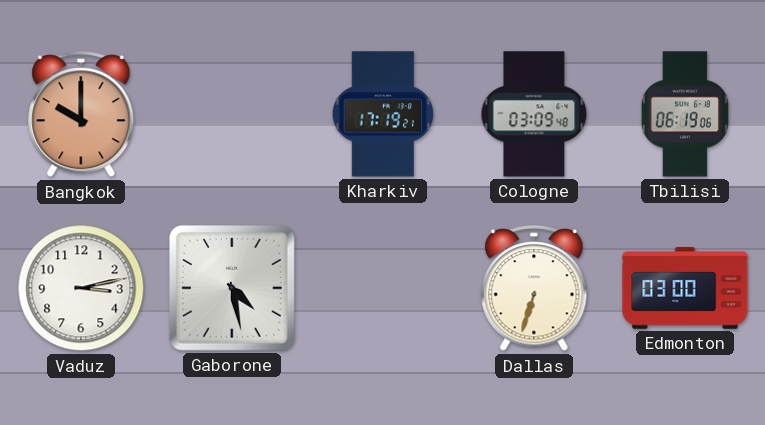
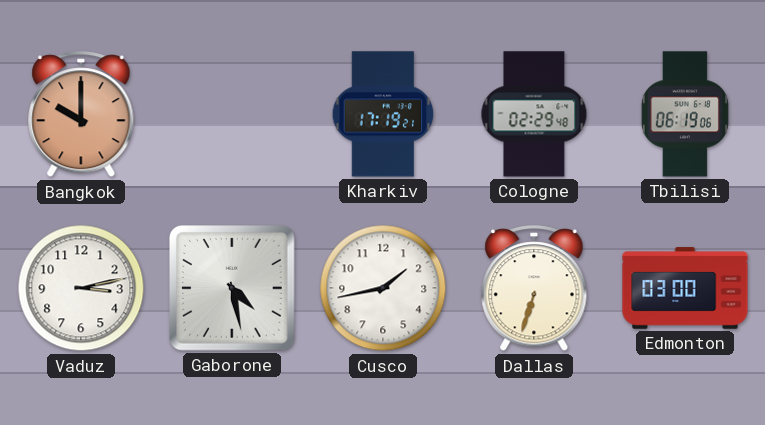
Cologne: 03:09 -> 02:29
Cusco: none -> 1:43
